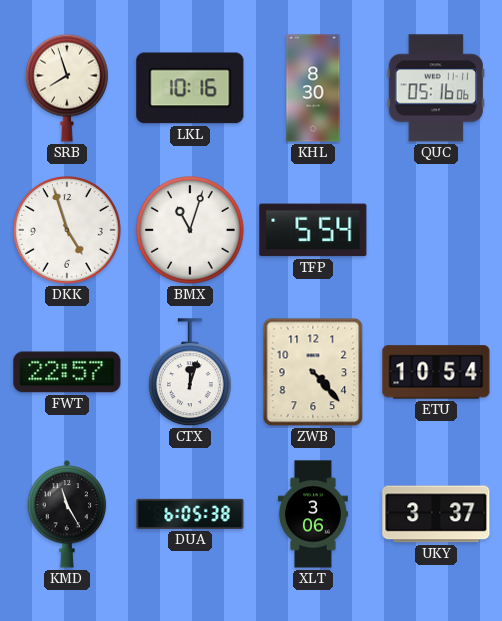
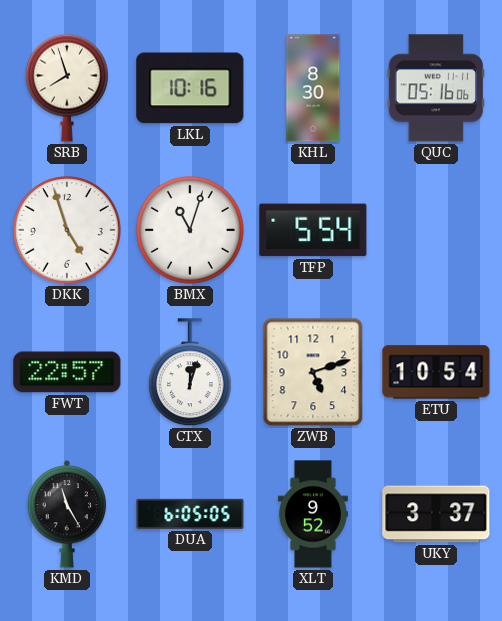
ZWB: 4:23 -> 5:12
DUA: 6:05:38 -> 6:05:05
XLT: 3:06 -> 9:52
